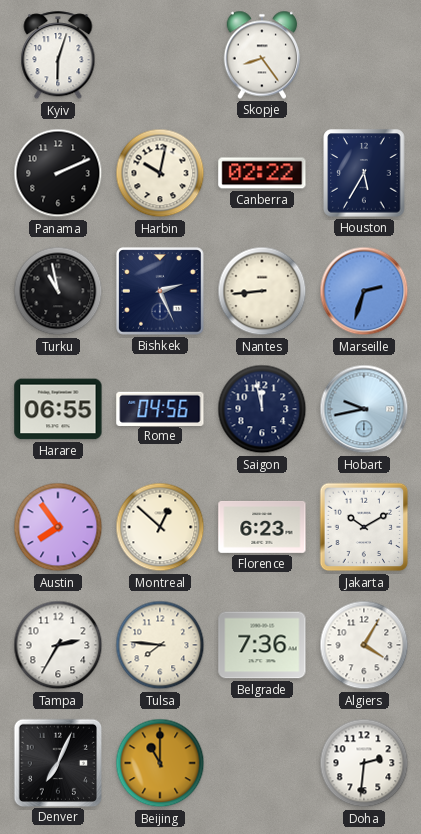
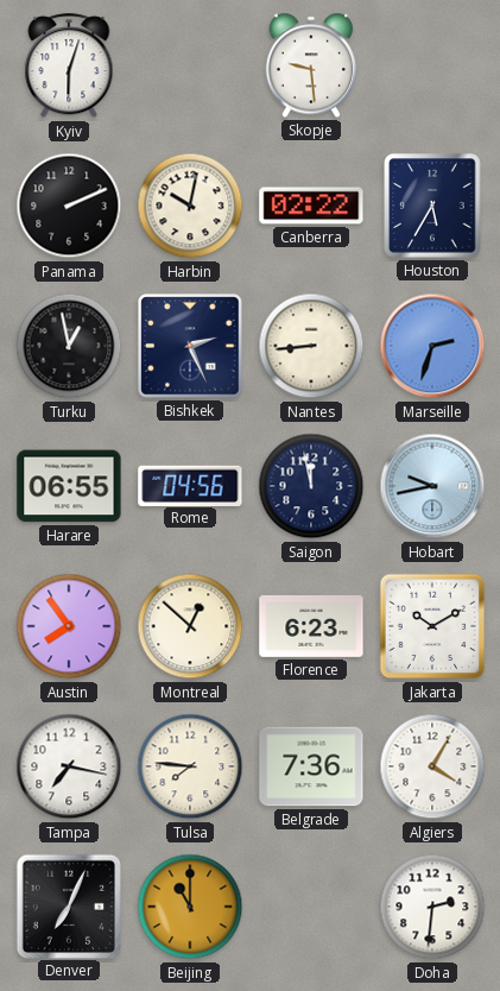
Skopje: 8:24 -> 9:29
Turku: 10:58 -> 12:58
Tampa: 2:35 -> 7:17
